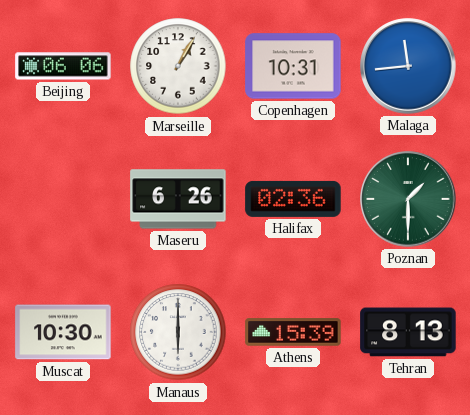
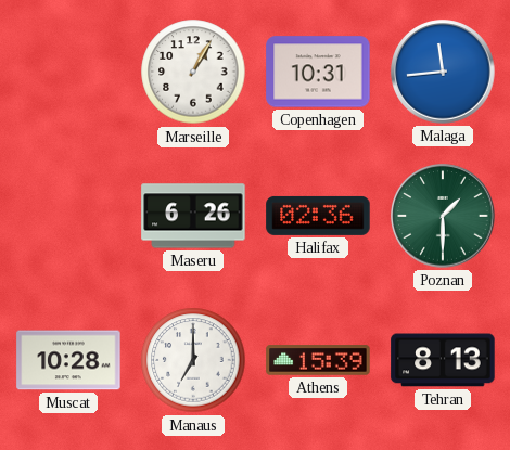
Beijing: 06:06 -> none
Muscat: 10:30 -> 10:28
Manaus: 6:00 -> 7:00
